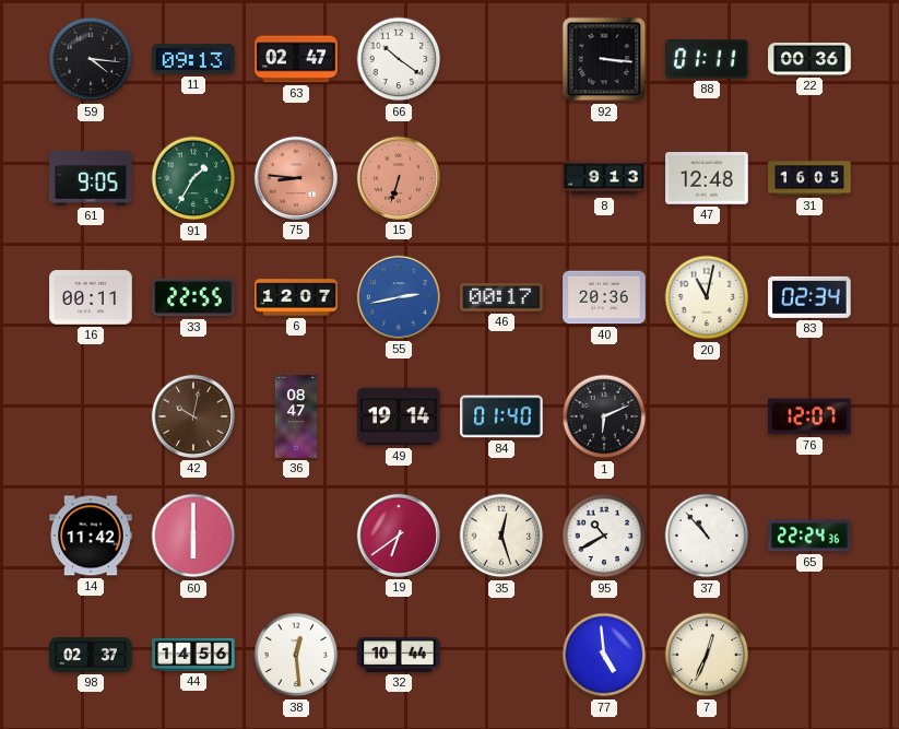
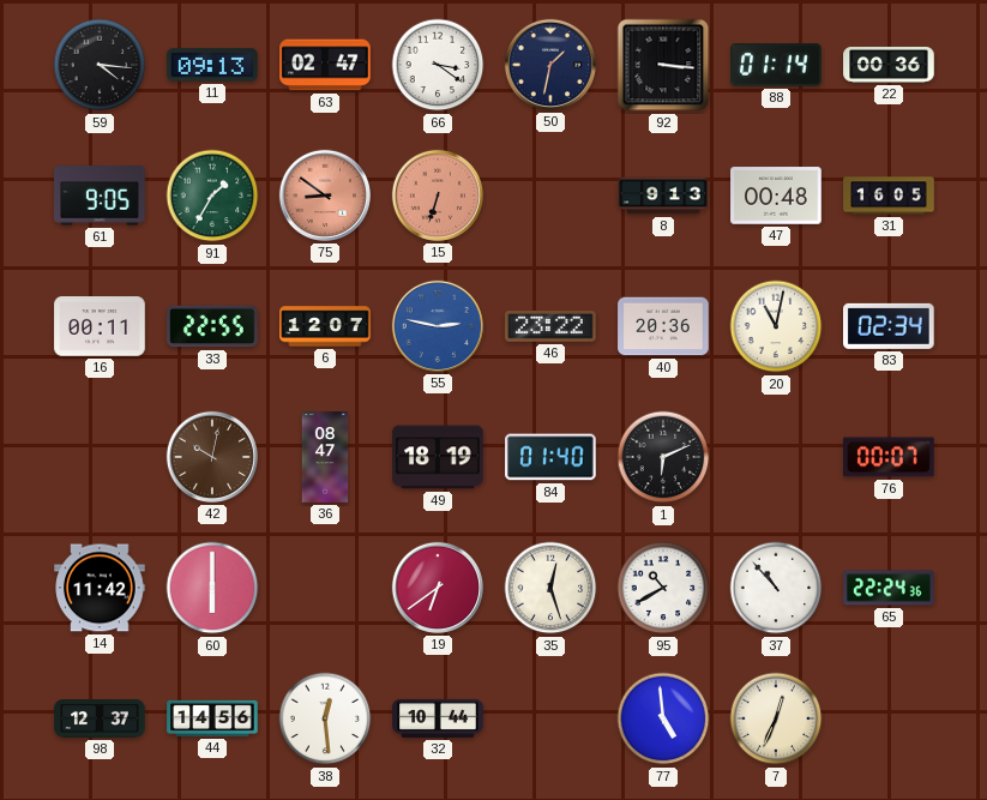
66: 10:21 -> 3:21
50: none -> 1:32
88: 01:11 -> 01:14
75: 8:46 -> 8:51
47: 12:48 -> 00:48
55: 2:43 -> 2:47
46: 00:17 -> 23:22
49: 19:14 -> 18:19
76: 12:07 -> 00:07
98: 02:37 -> 12:37
